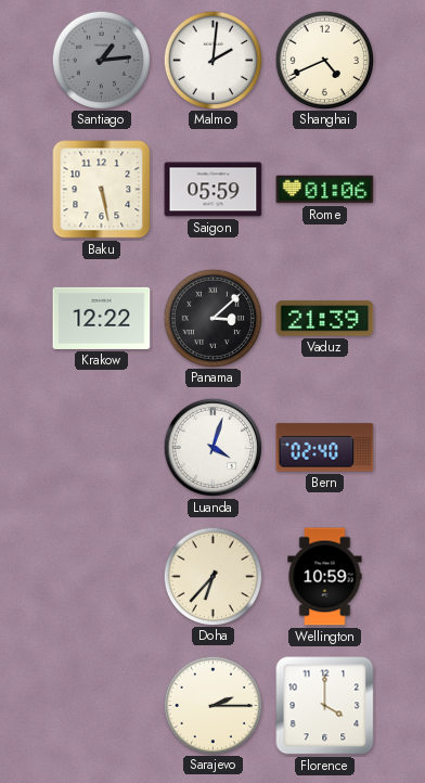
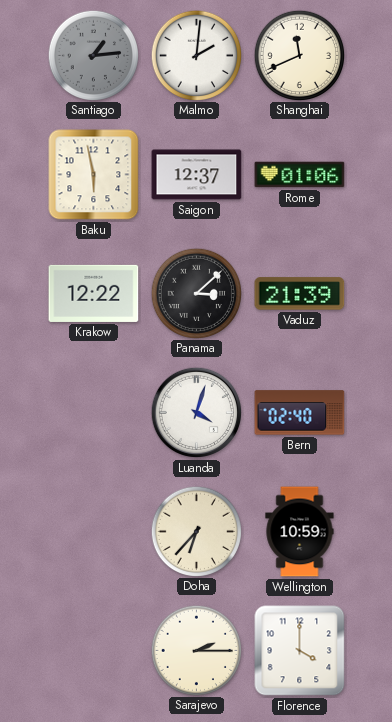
Shanghai: 4:41 -> 11:41
Baku: 5:28 -> 5:58
Saigon: 05:59 -> 12:37
